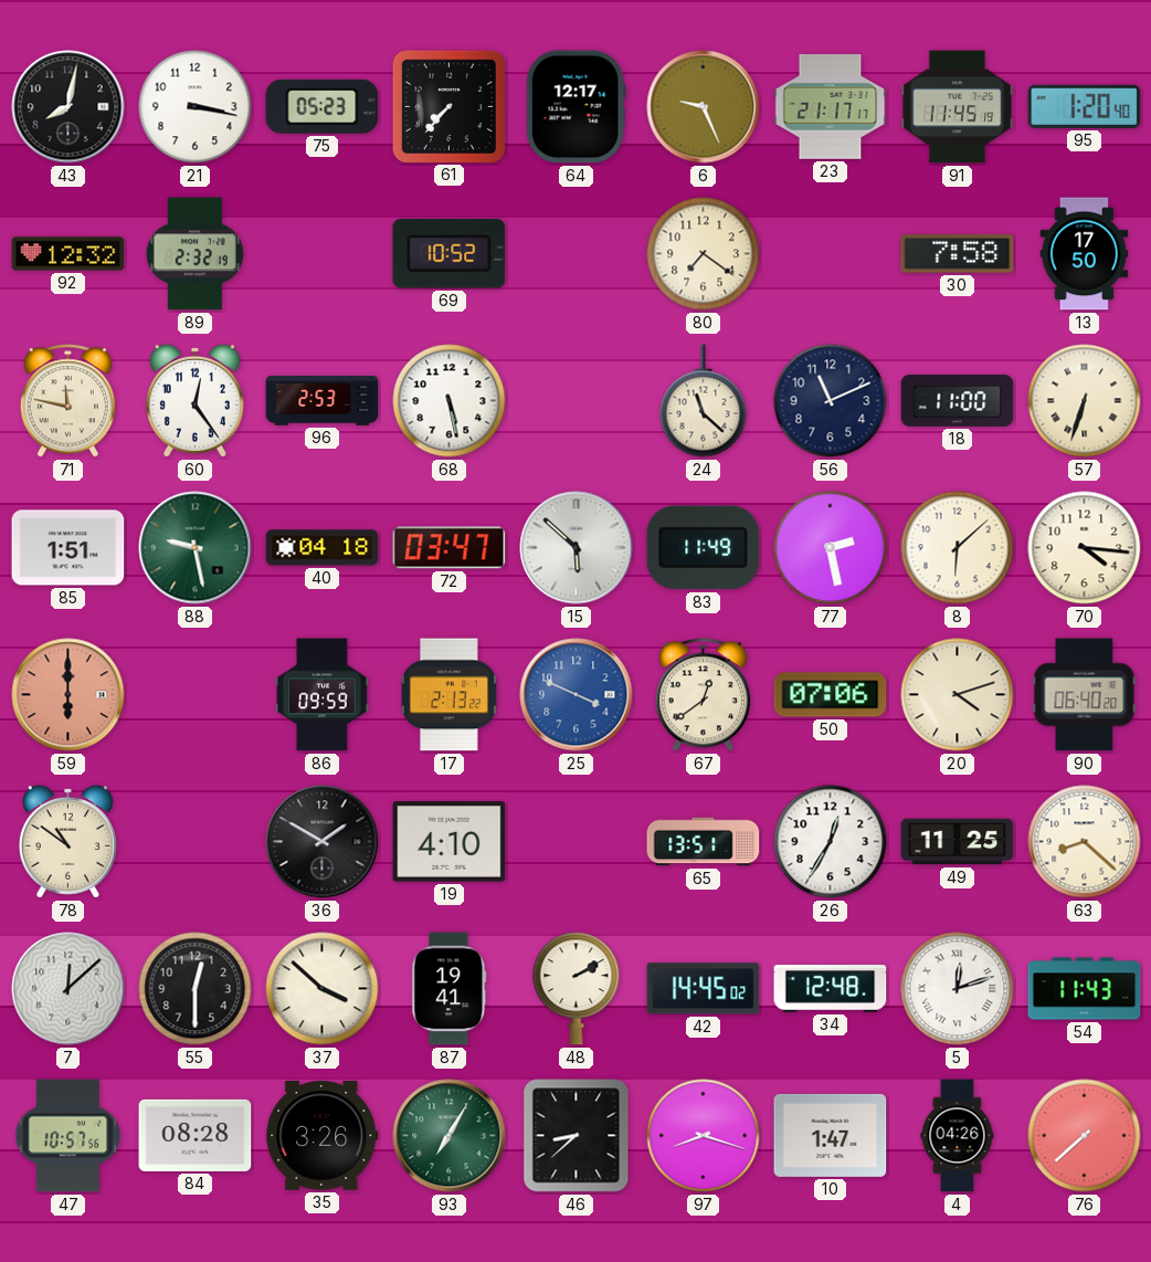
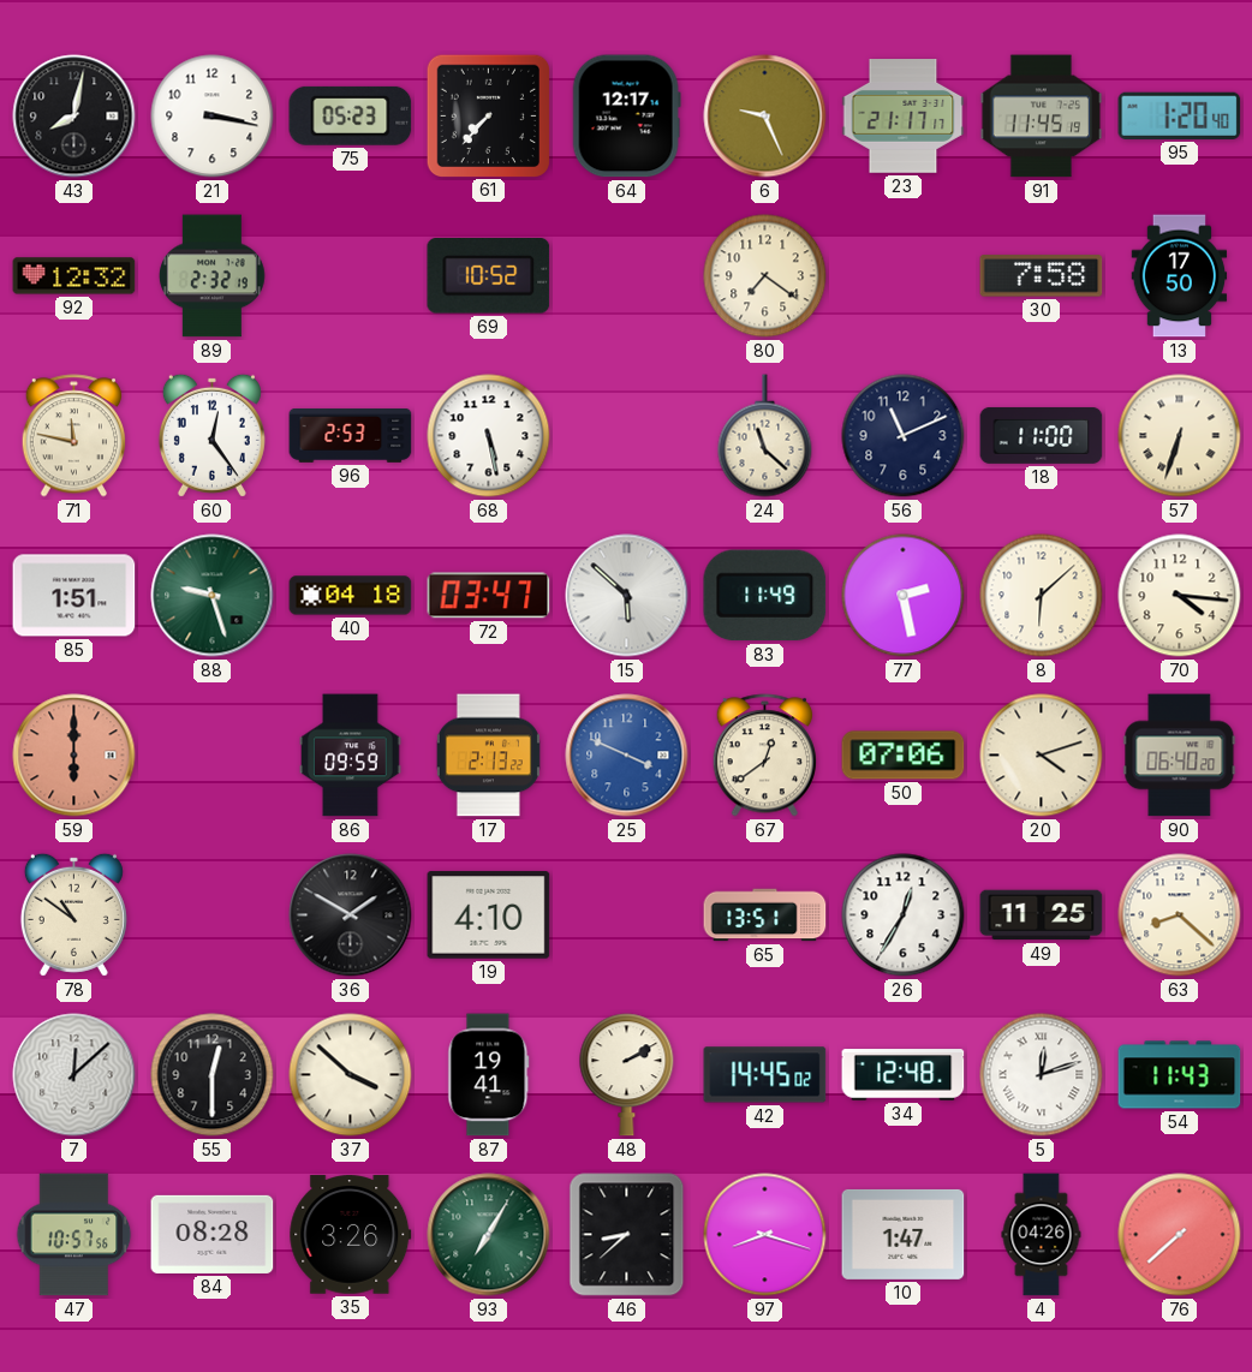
88: 9:28 -> 9:27
